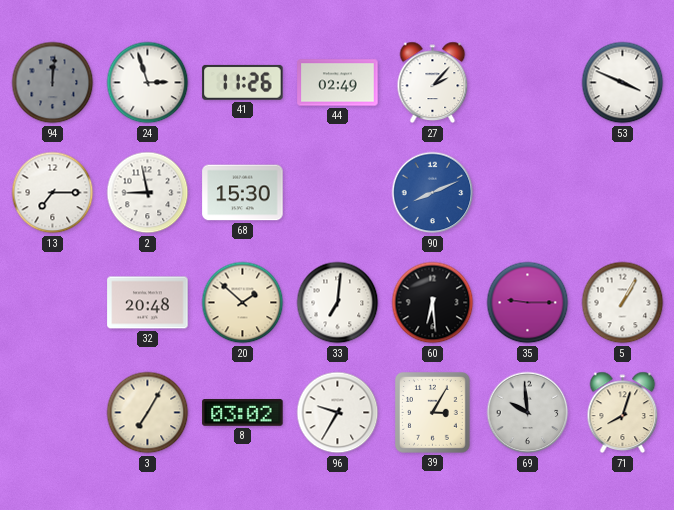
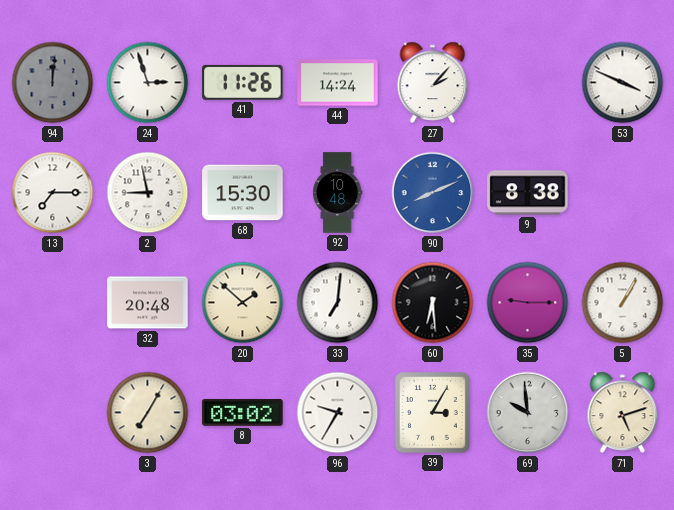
44: 02:49 -> 14:24
92: none -> 10:48
9: none -> 8:38
71: 8:03 -> 5:12
